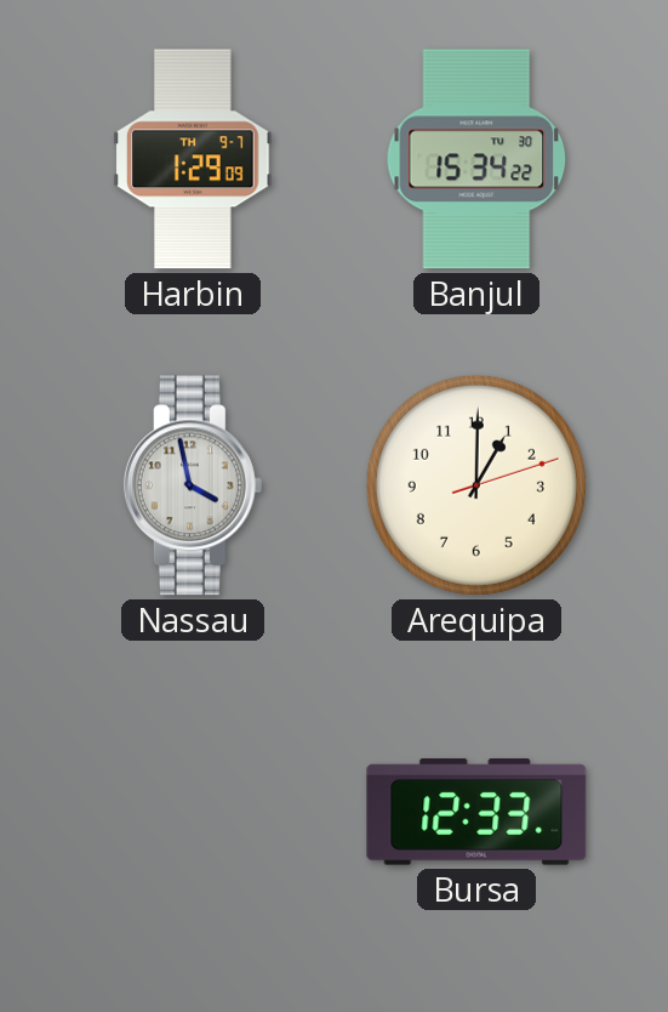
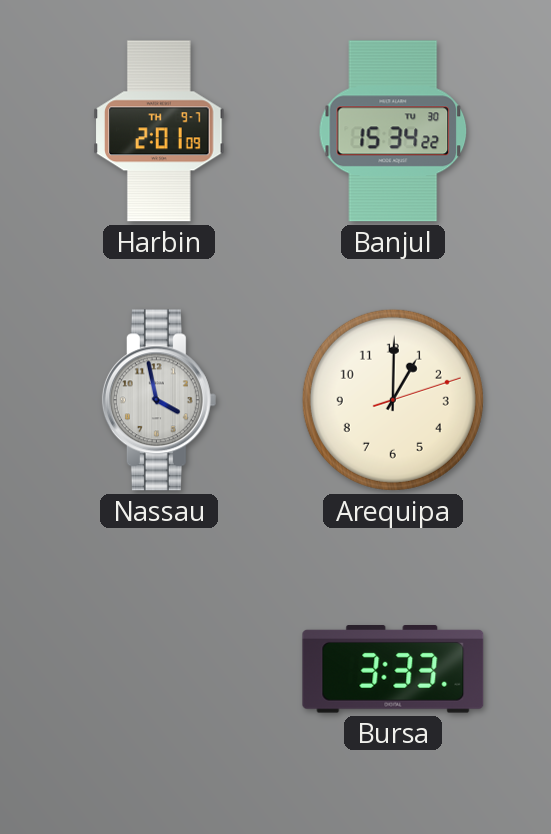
Harbin: 1:29 -> 2:01
Bursa: 12:33 -> 3:33
